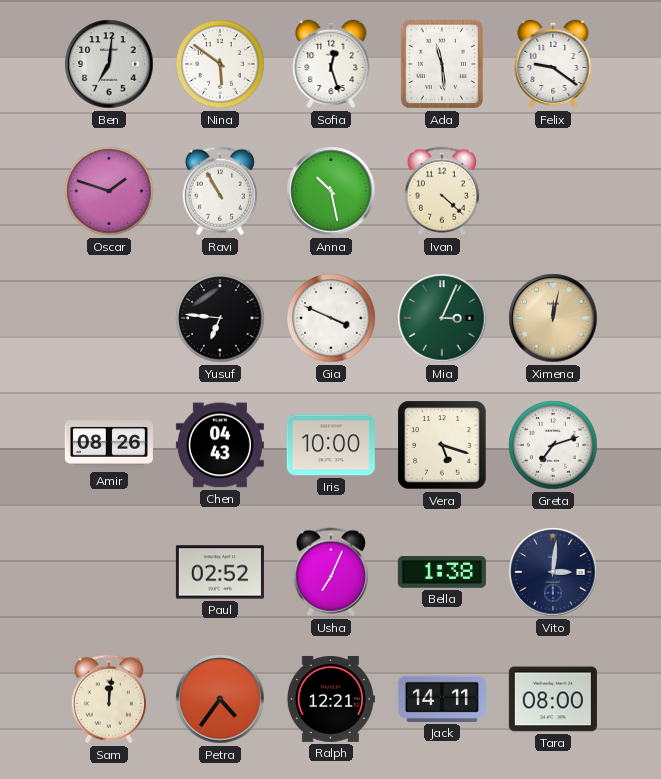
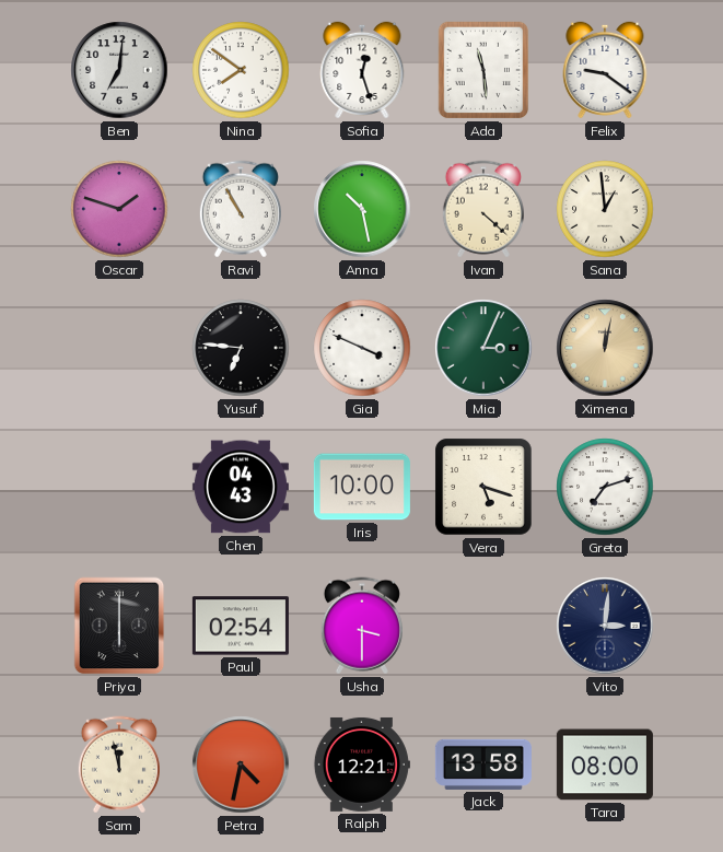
Nina: 5:51 -> 7:51
Sana: none -> 12:59
Amir: 08:26 -> none
Priya: none -> 6:00
Paul: 02:52 -> 02:54
Usha: 7:04 -> 3:30
Bella: 1:38 -> none
Sam: 12:01 -> 11:58
Petra: 4:36 -> 4:32
Jack: 14:11 -> 13:58
